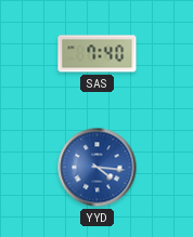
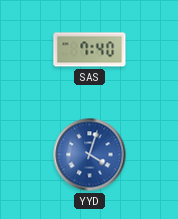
YYD: 4:16 -> 4:03
